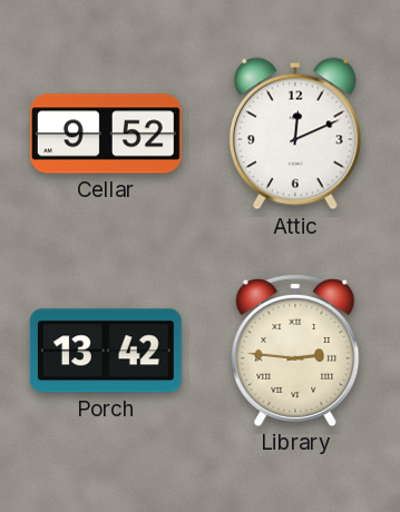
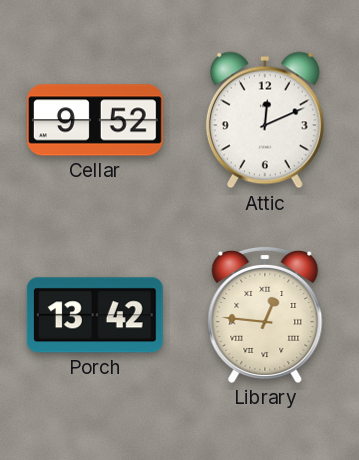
Library: 2:46 -> 12:46
